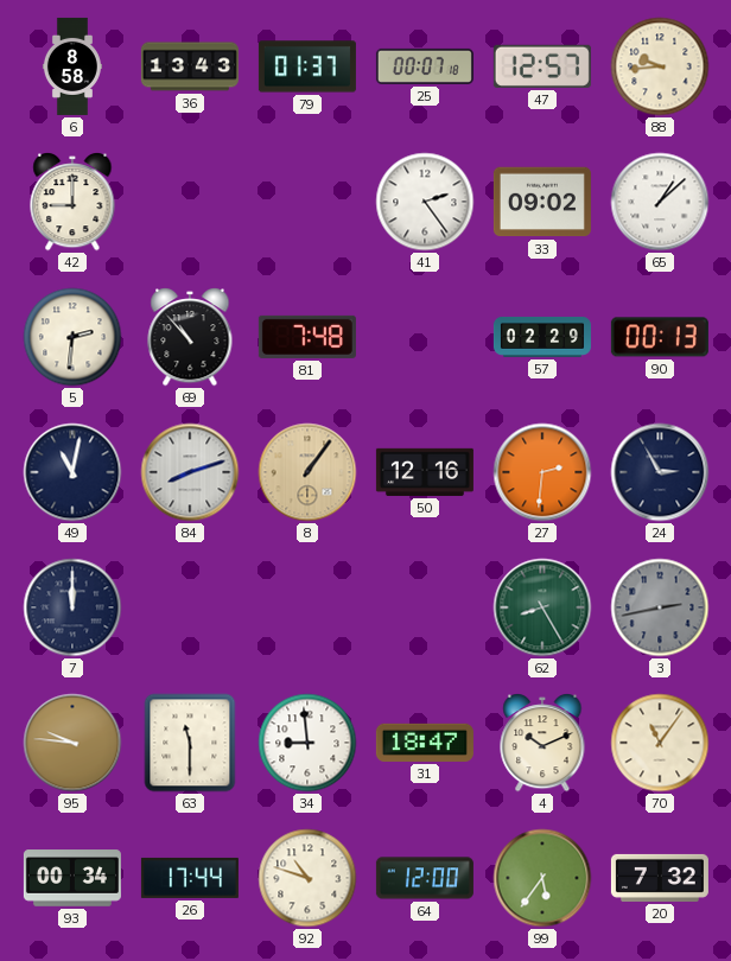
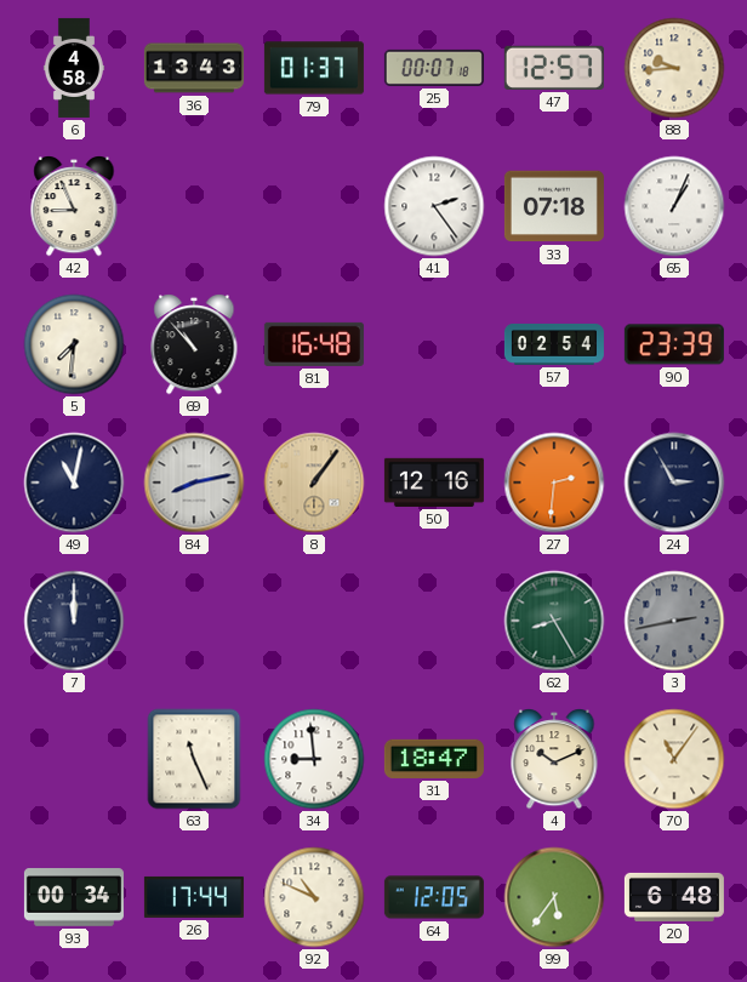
6: 8:58 -> 4:58
42: 9:00 -> 8:56
33: 09:02 -> 07:18
65: 1:08 -> 1:04
5: 2:31 -> 7:31
81: 7:48 -> 16:48
57: 02:29 -> 02:54
90: 00:13 -> 23:39
84: 8:12 -> 8:13
95: 9:46 -> none
63: 11:30 -> 11:26
92: 10:48 -> 10:49
64: 12:00 -> 12:05
20: 7:32 -> 6:48
